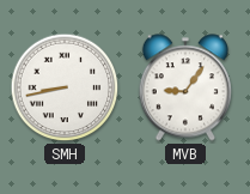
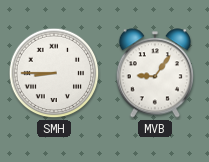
SMH: 8:43 -> 8:45
